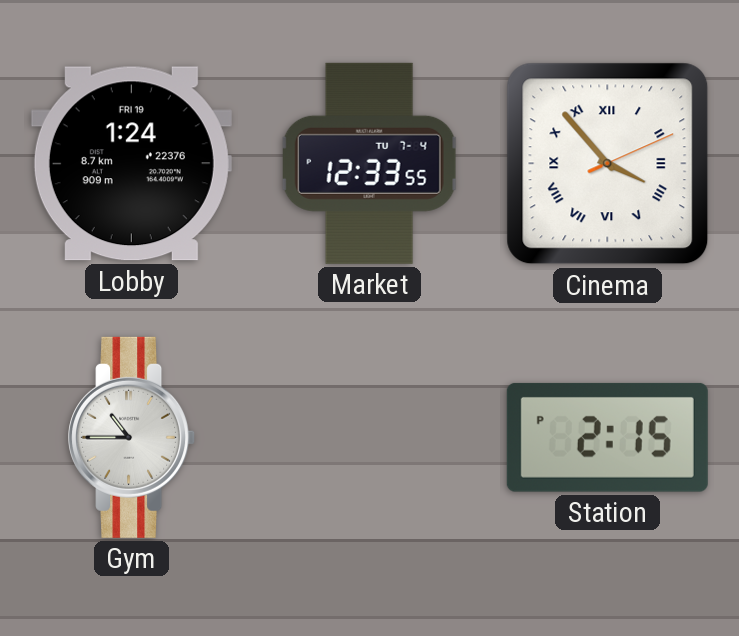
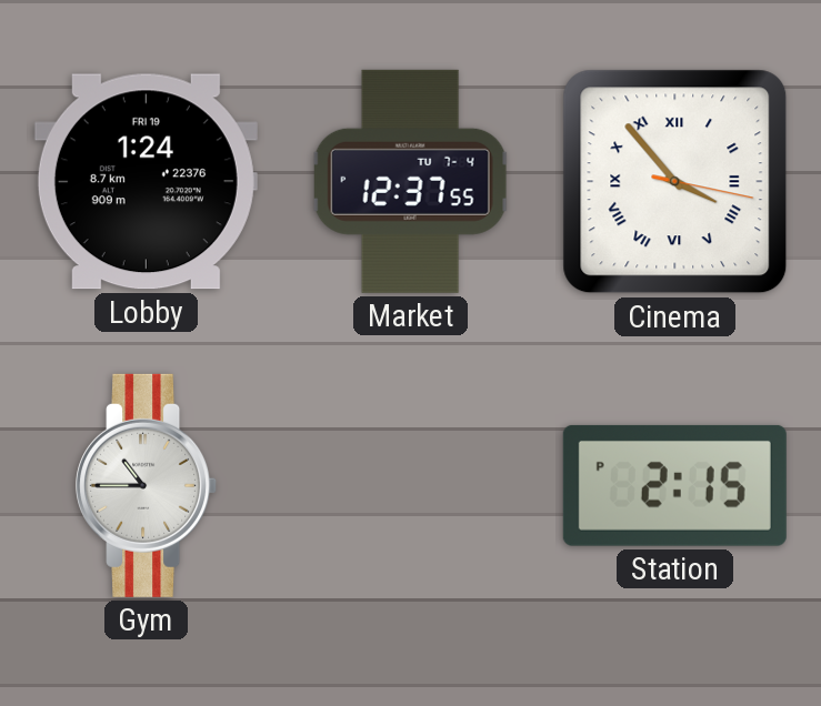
Market: 12:33 -> 12:37
Cinema: 3:53:11 -> 3:53:17
